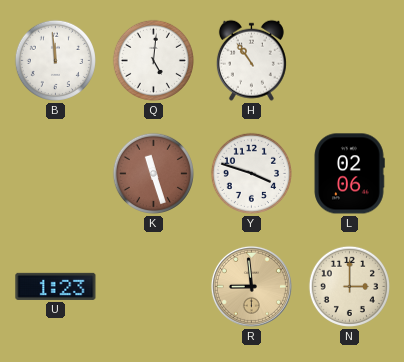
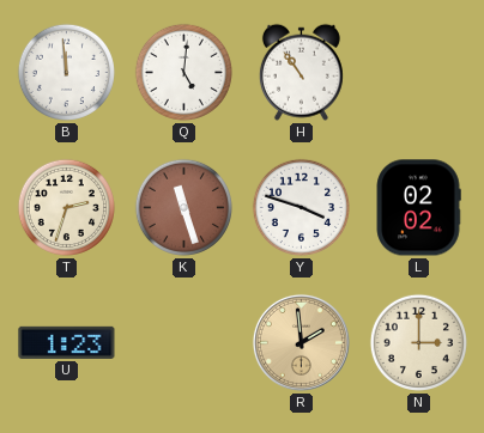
T: none -> 2:33
L: 02:06 -> 02:02
R: 8:59 -> 1:59
